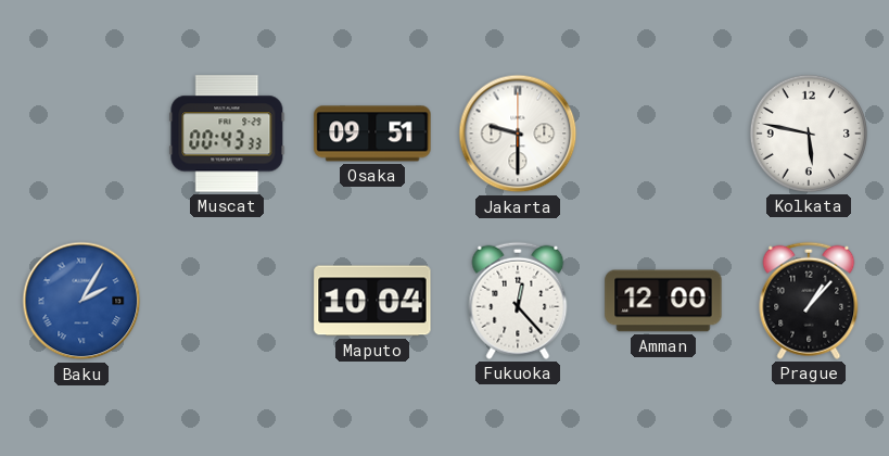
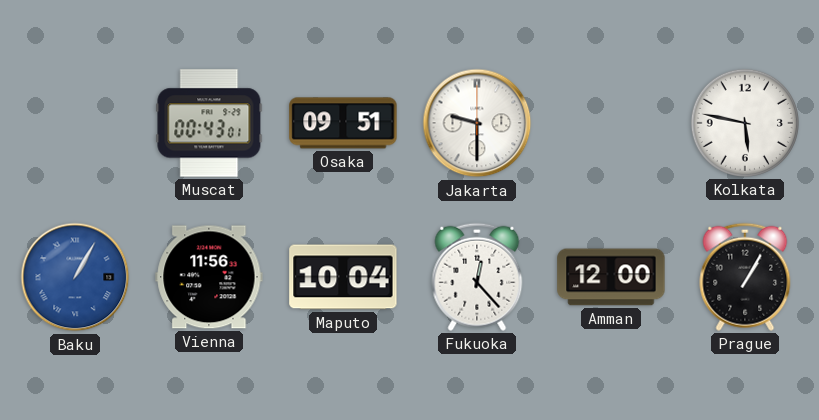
Muscat: 00:43:33 -> 00:43:01
Baku: 2:05 -> 1:05
Vienna: none -> 11:56
Prague: 1:07 -> 1:05
